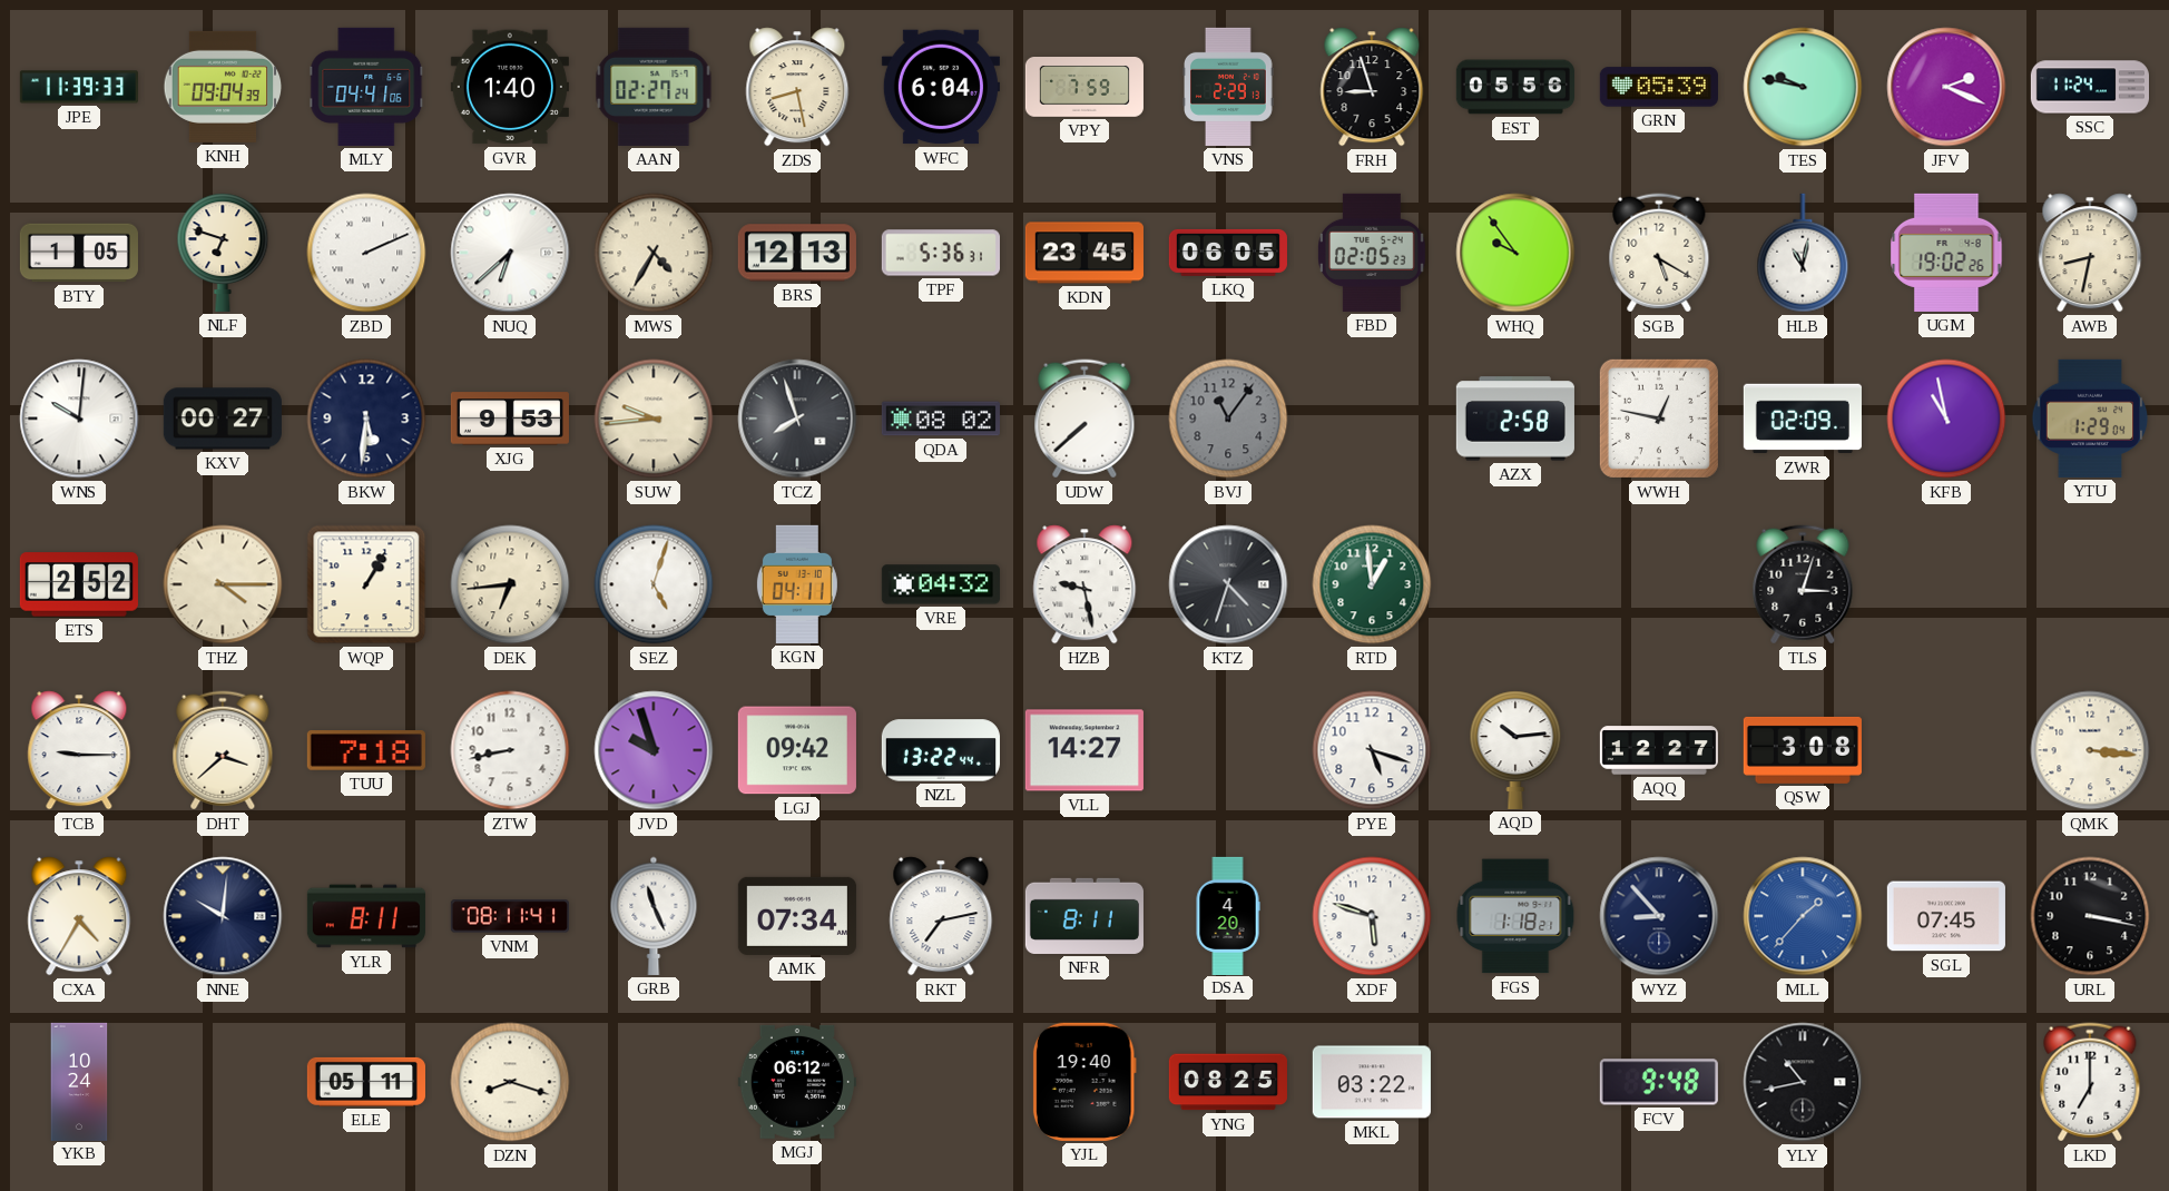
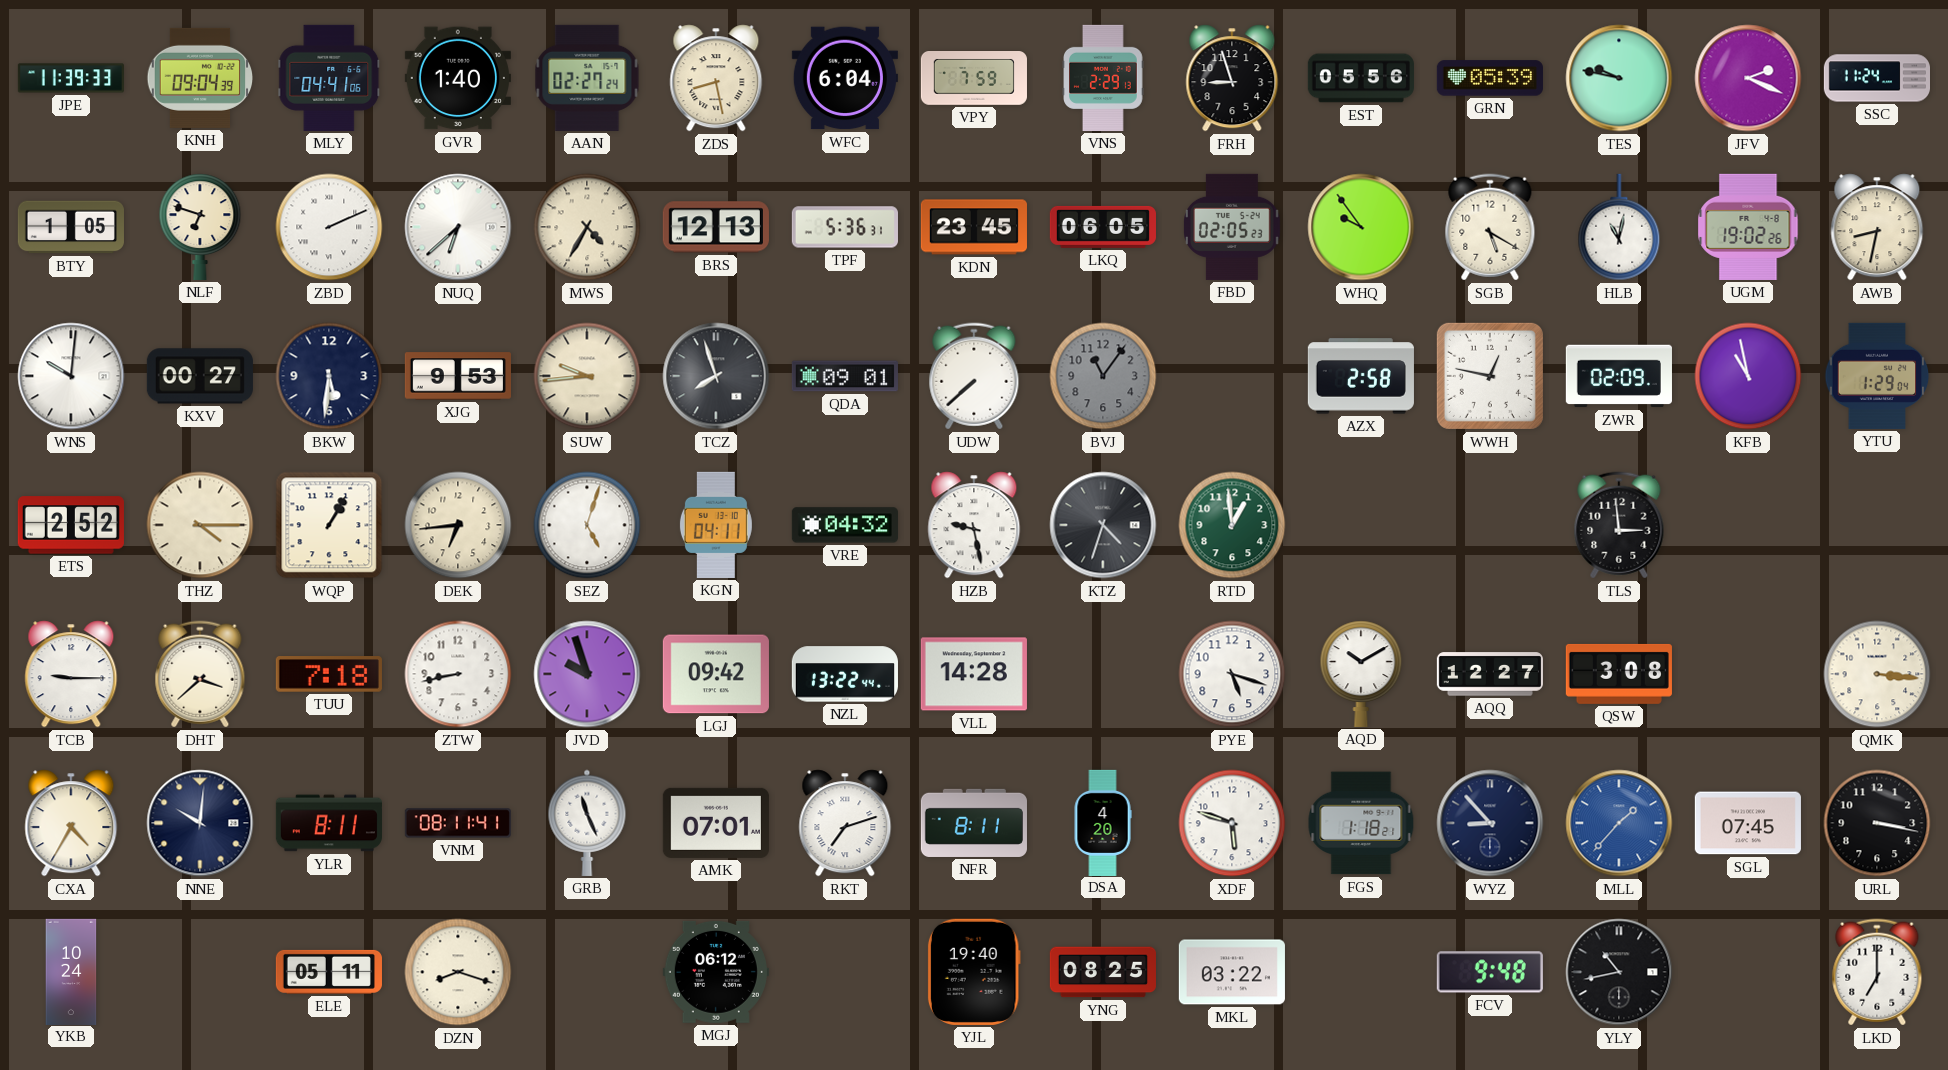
QDA: 08:02 -> 09:01
TLS: 3:03 -> 2:59
VLL: 14:27 -> 14:28
AQD: 10:14 -> 10:10
AMK: 07:34 -> 07:01
RKT: 7:13 -> 7:12
